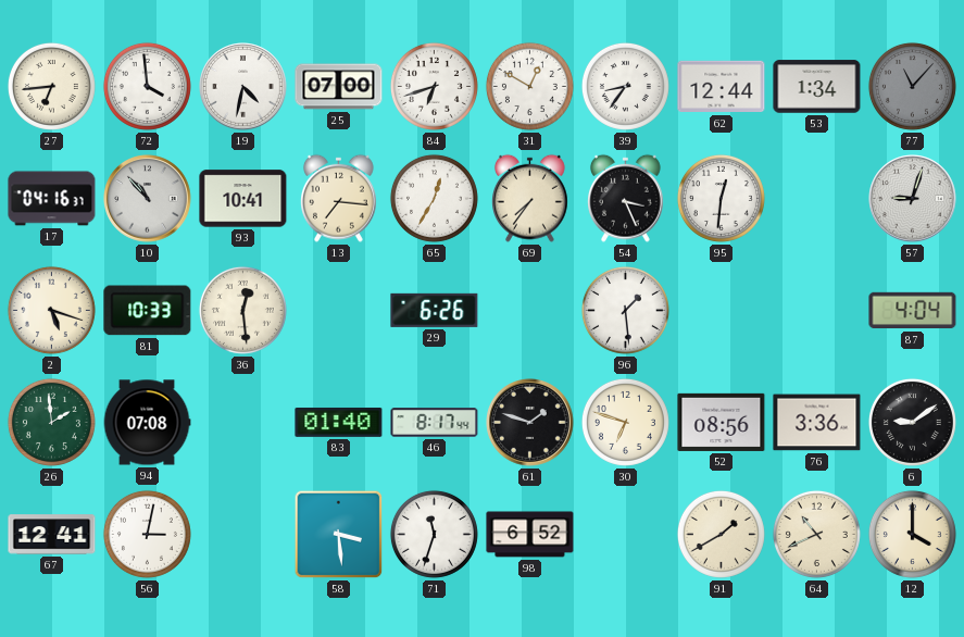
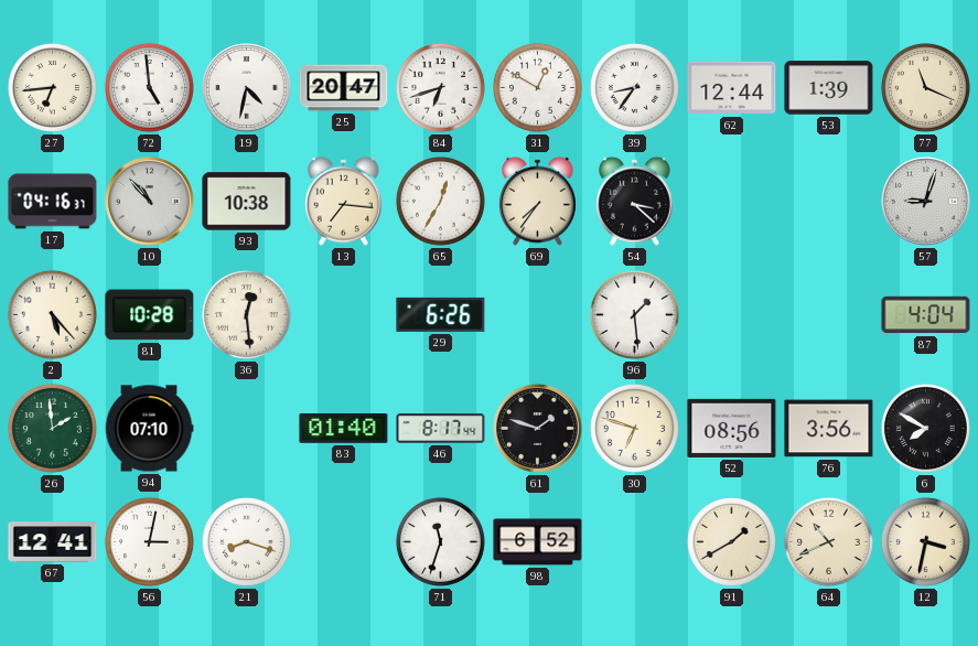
72: 3:59 -> 4:59
25: 07:00 -> 20:47
53: 1:34 -> 1:39
77: 11:07 -> 11:19
77 dial: grey -> cream
93: 10:41 -> 10:38
54: 3:26 -> 3:22
95: 12:31 -> none
2: 5:18 -> 5:23
81: 10:33 -> 10:28
94: 07:08 -> 07:10
76: 3:36 -> 3:56
6: 9:09 -> 7:50
21: none -> 8:18
58: 3:29 -> none
12: 4:00 -> 3:32
